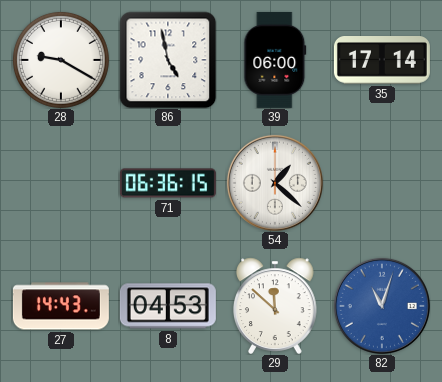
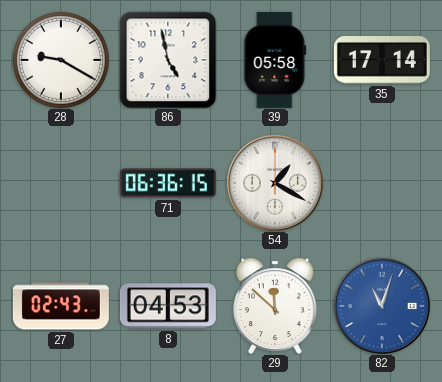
39: 06:00 -> 05:58
54: 1:22 -> 1:20
27: 14:43 -> 02:43
